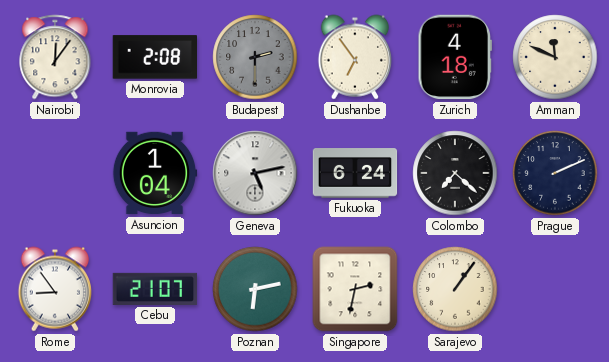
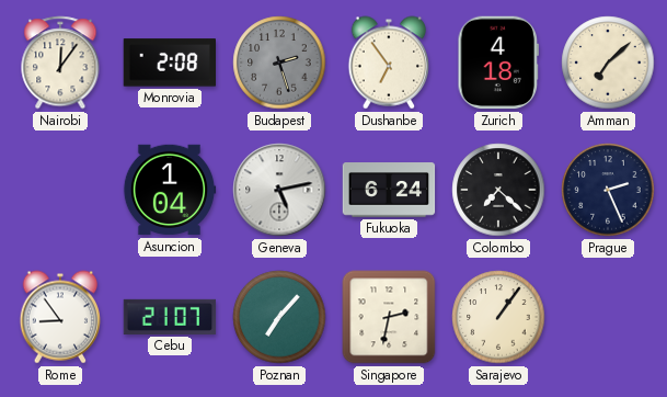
Budapest: 2:30 -> 2:27
Amman: 11:49 -> 7:08
Prague: 2:11 -> 2:26
Poznan: 6:13 -> 7:07
